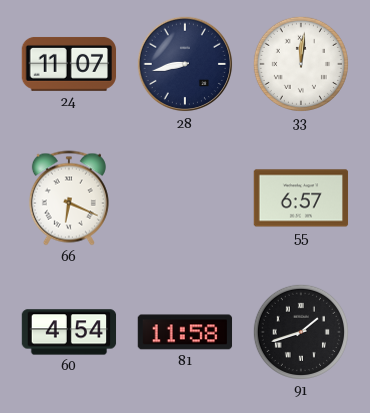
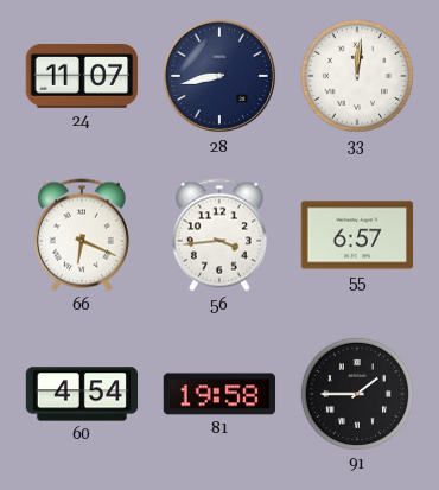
56: none -> 3:44
81: 11:58 -> 19:58
91: 1:42 -> 1:45
